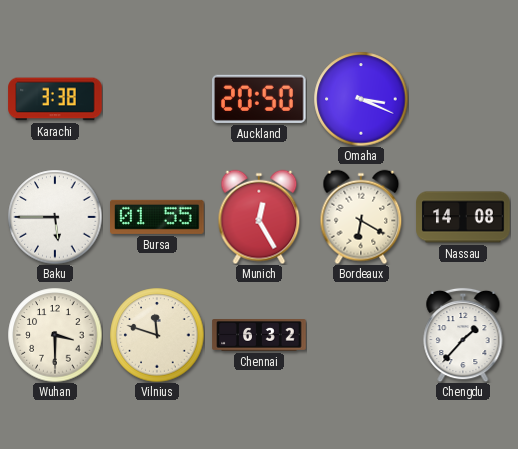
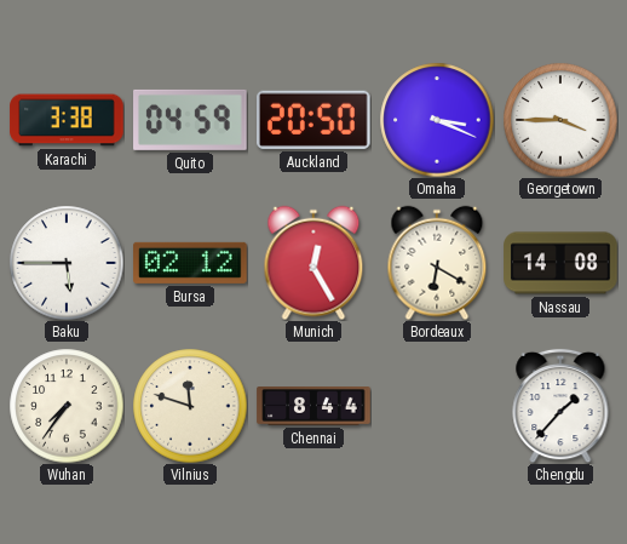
Quito: none -> 04:59
Georgetown: none -> 3:45
Bursa: 01:55 -> 02:12
Wuhan: 3:30 -> 7:36
Chennai: 6:32 -> 8:44
